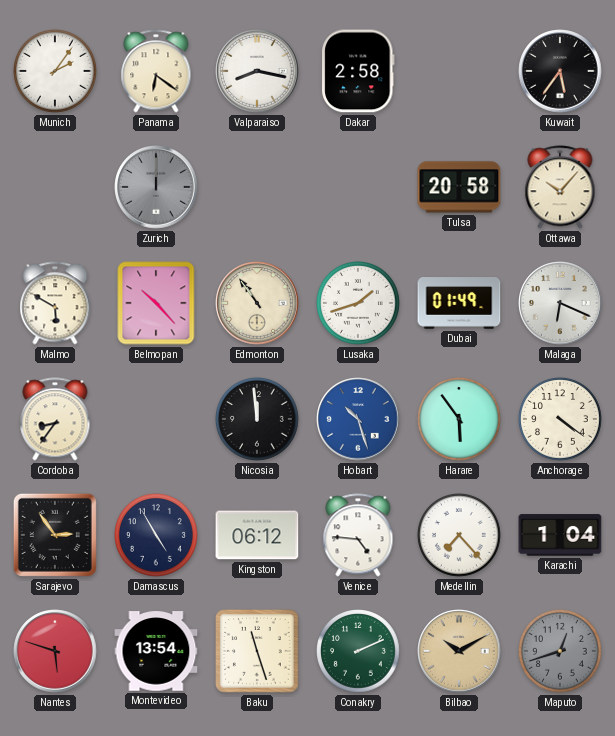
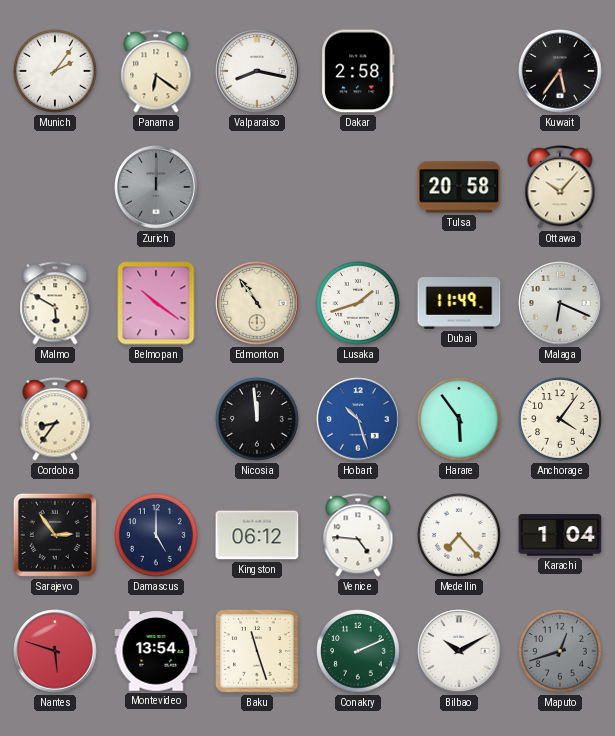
Belmopan: 10:23 -> 10:21
Dubai: 01:49 -> 11:49
Anchorage: 4:21 -> 4:06
Damascus: 4:55 -> 5:00
Bilbao dial: champagne -> white
